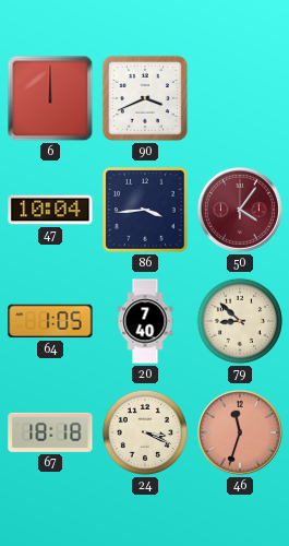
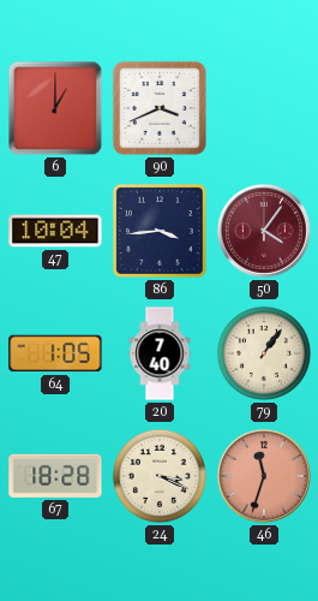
6: 12:00 -> 1:00
79: 8:52 -> 1:06
67: 18:18 -> 18:28
